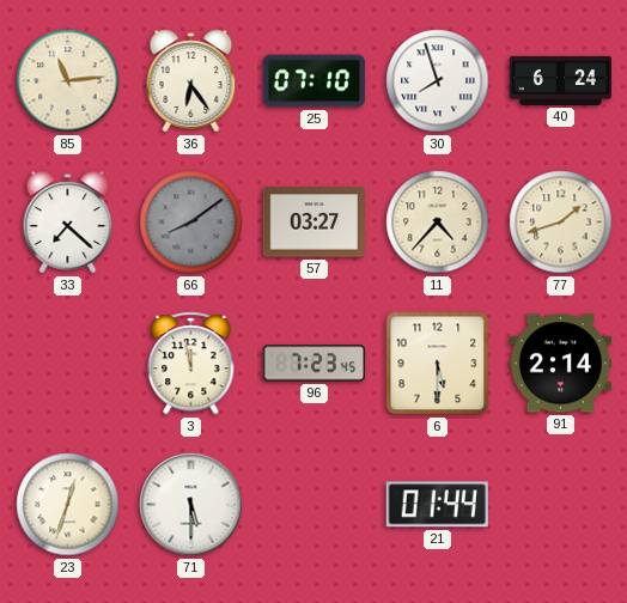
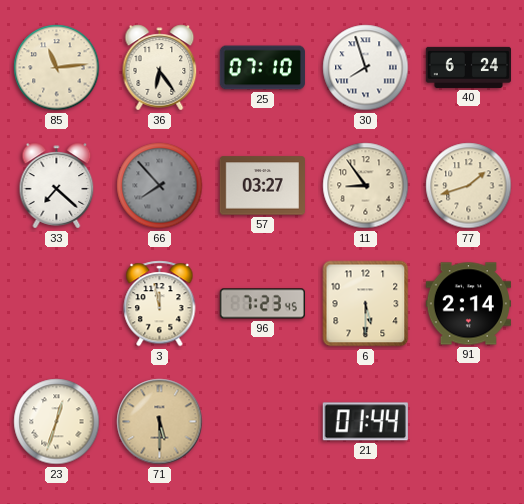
66: 8:09 -> 7:53
11: 4:37 -> 8:54
71 dial: white -> champagne
